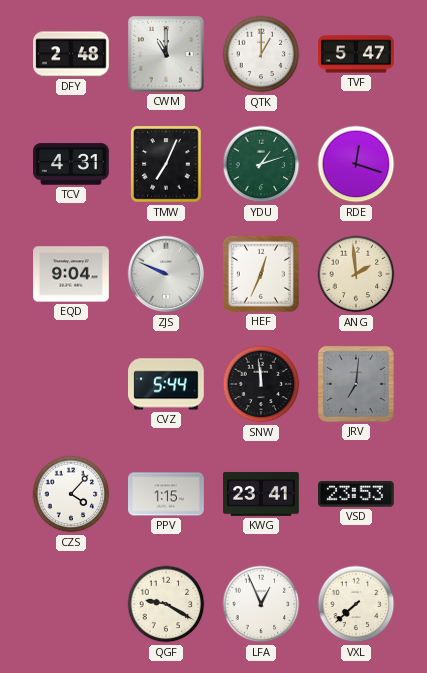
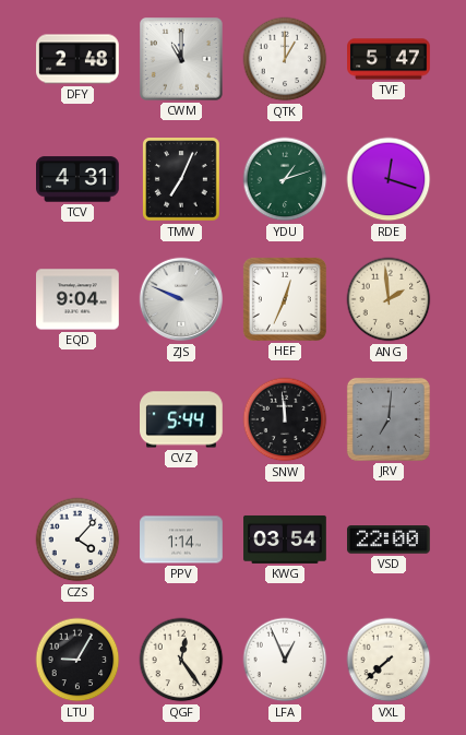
PPV: 1:15 -> 1:14
KWG: 23:41 -> 03:54
VSD: 23:53 -> 22:00
LTU: none -> 9:05
QGF: 9:20 -> 12:24
